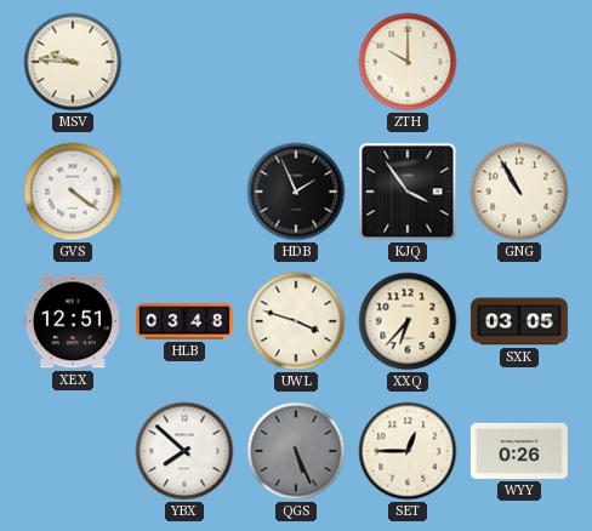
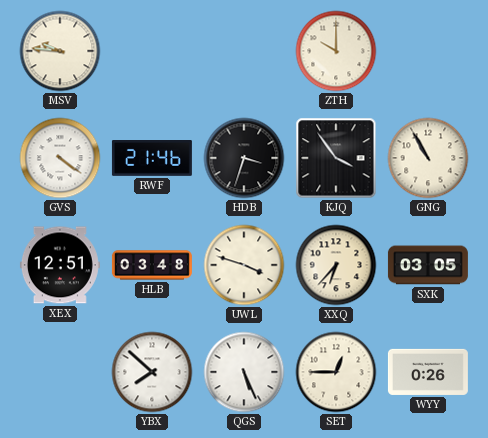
RWF: none -> 21:46
HDB: 1:56 -> 3:33
QGS dial: grey -> white
